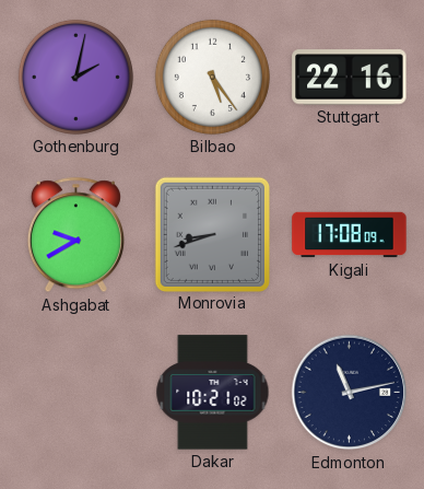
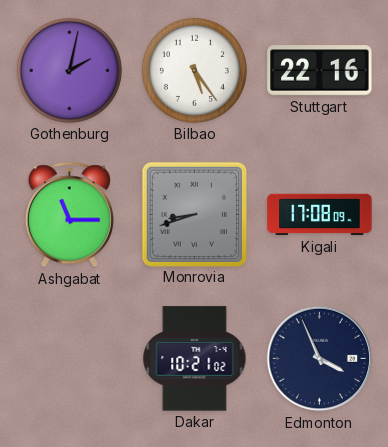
Ashgabat: 9:40 -> 11:15
Edmonton: 11:13 -> 3:56
